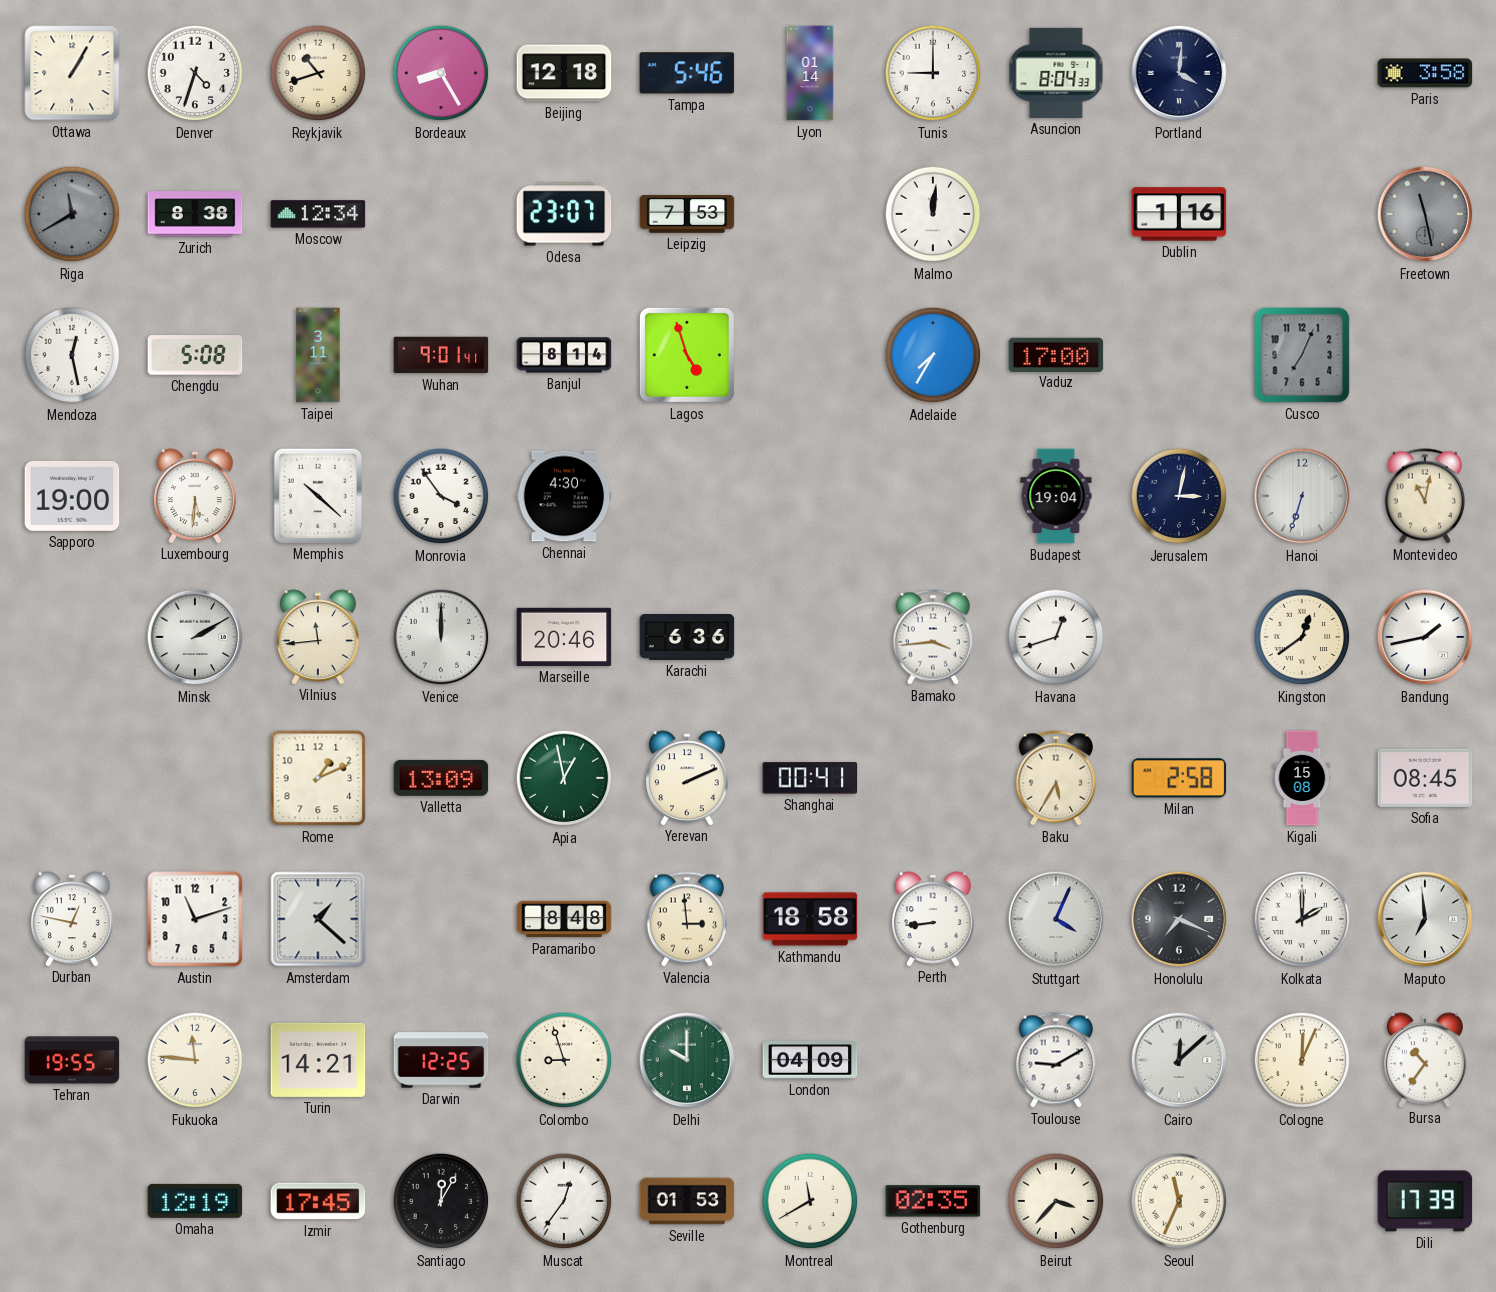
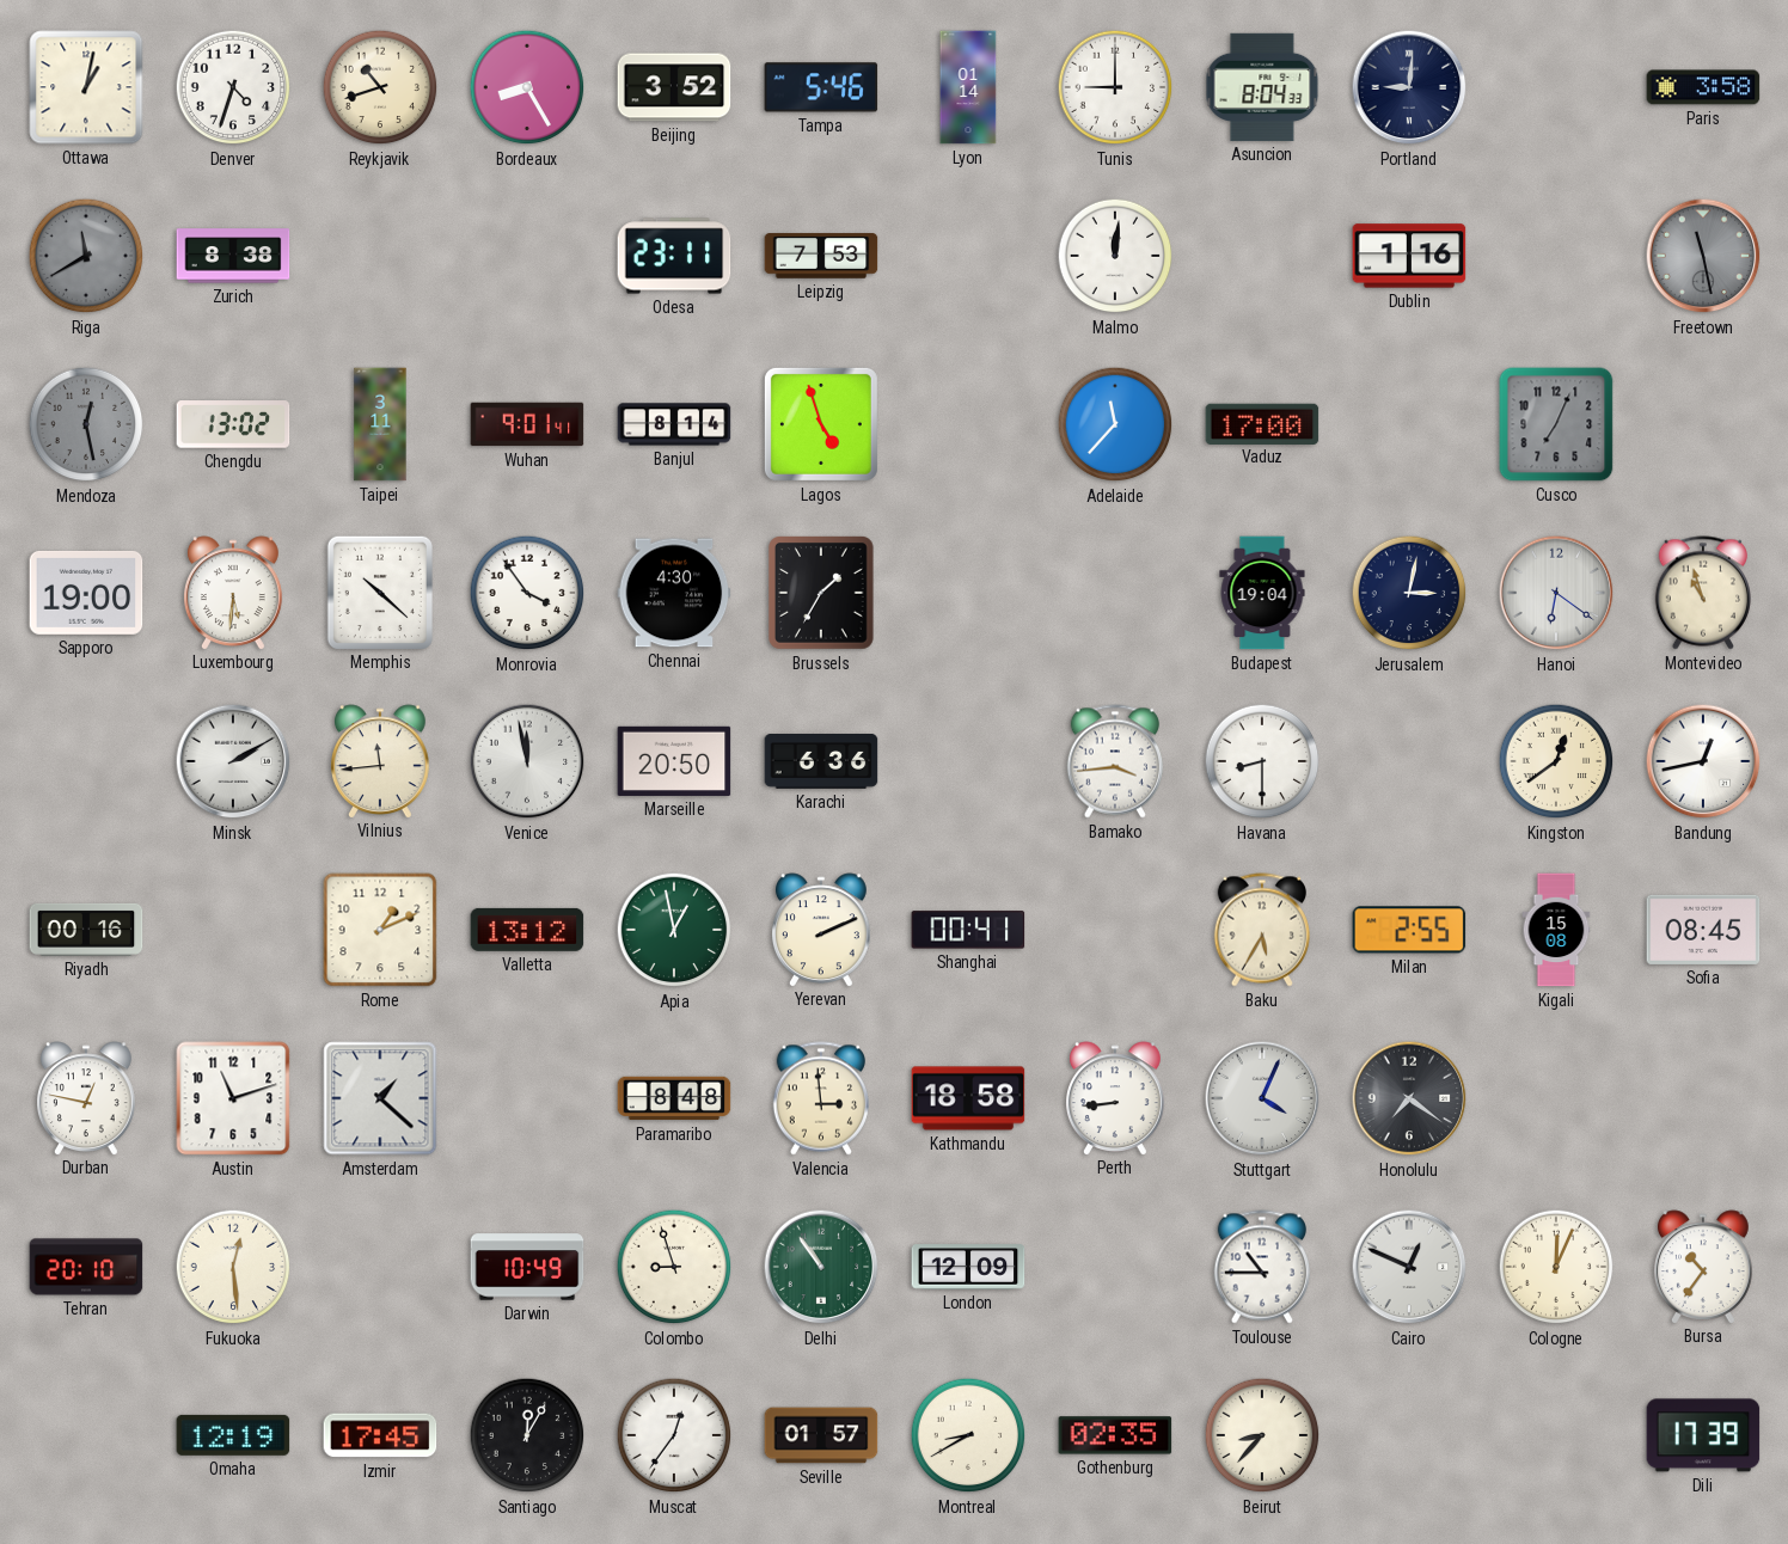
Ottawa: 1:05 -> 1:02
Beijing: 12:18 -> 3:52
Portland: 4:01 -> 9:01
Moscow: 12:34 -> none
Odesa: 23:07 -> 23:11
Mendoza dial: white -> grey
Chengdu: 5:08 -> 13:02
Adelaide: 7:35 -> 11:37
Brussels: none -> 1:35
Hanoi: 6:33 -> 6:21
Montevideo: 11:02 -> 10:57
Venice: 12:00 -> 11:58
Marseille: 20:46 -> 20:50
Havana: 12:42 -> 8:30
Bandung: 1:43 -> 12:43
Riyadh: none -> 00:16
Valletta: 13:09 -> 13:12
Milan: 2:58 -> 2:55
Honolulu: 7:19 -> 7:21
Kolkata: 2:00 -> none
Maputo: 6:59 -> none
Tehran: 19:55 -> 20:10
Fukuoka: 11:46 -> 12:29
Turin: 14:21 -> none
Darwin: 12:25 -> 10:49
Delhi: 10:00 -> 10:54
London: 04:09 -> 12:09
Toulouse: 9:10 -> 10:45
Cairo: 12:08 -> 12:49
Seville: 01:53 -> 01:57
Montreal: 11:40 -> 8:40
Beirut: 3:37 -> 8:37
Seoul: 11:34 -> none
